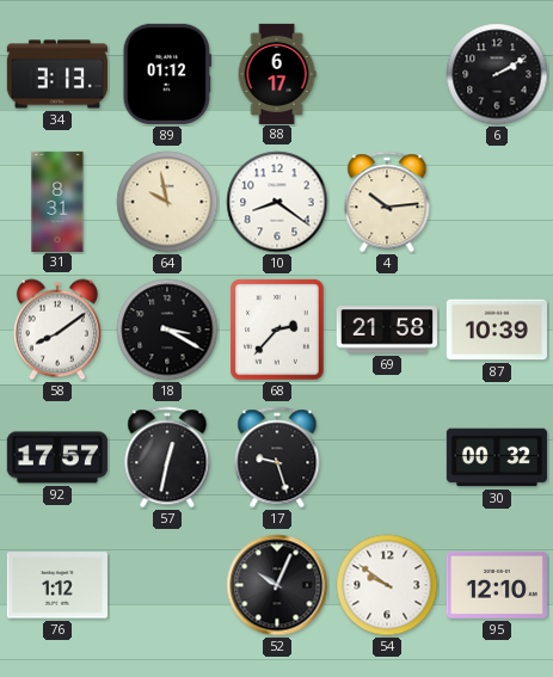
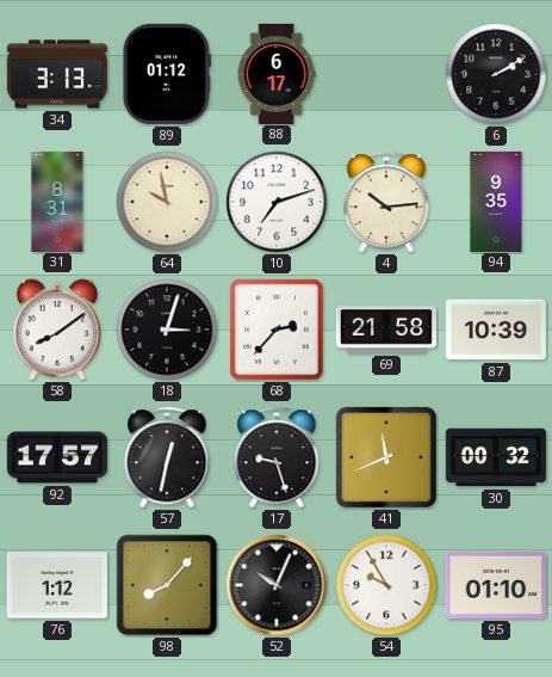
10: 8:21 -> 7:12
94: none -> 9:35
18: 3:20 -> 3:03
41: none -> 11:41
98: none -> 8:07
54: 9:51 -> 9:55
95: 12:10 -> 01:10
